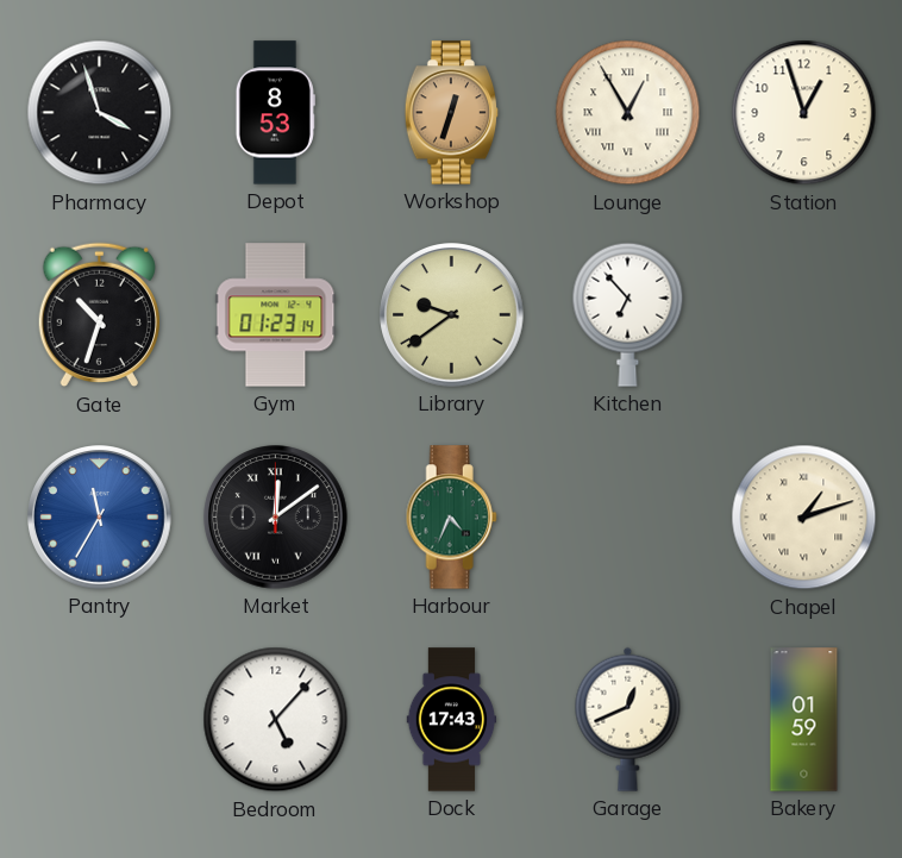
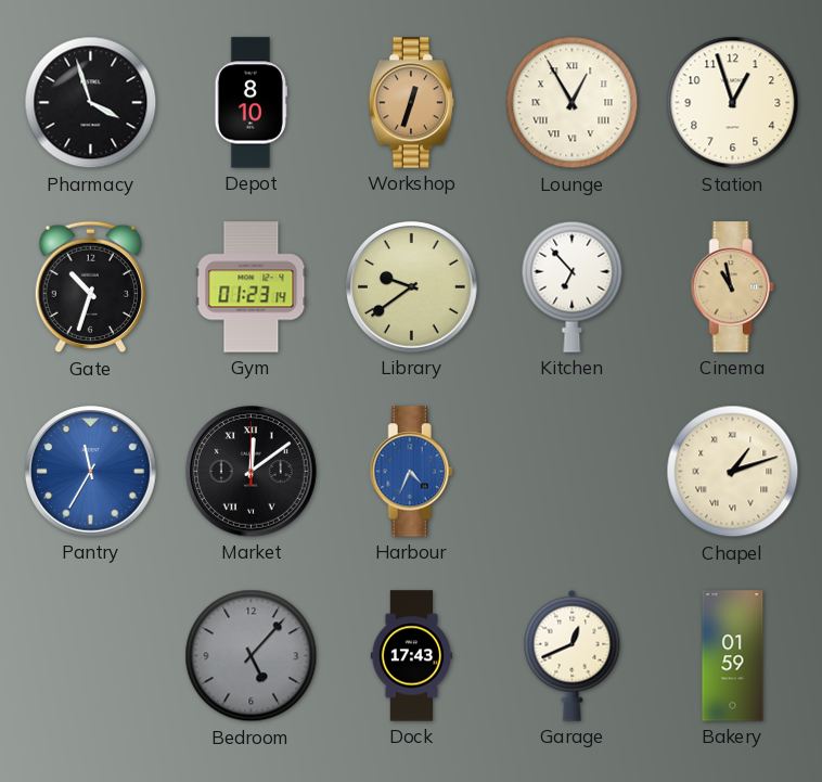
Depot: 8:53 -> 8:10
Cinema: none -> 10:58
Harbour dial: green -> blue
Bedroom dial: white -> grey
